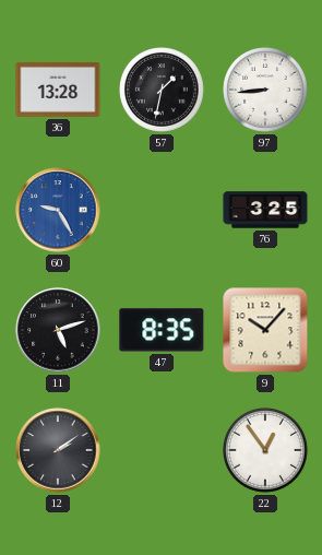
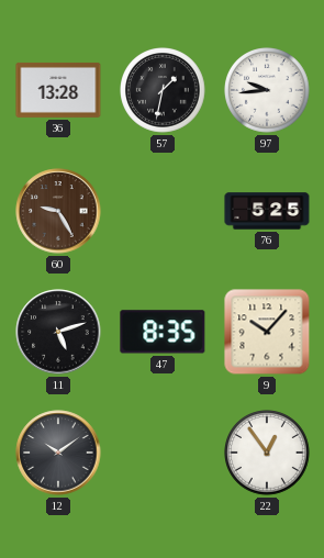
97: 8:44 -> 9:44
60 dial: blue -> brown
76: 3:25 -> 5:25
12: 2:09 -> 10:09
